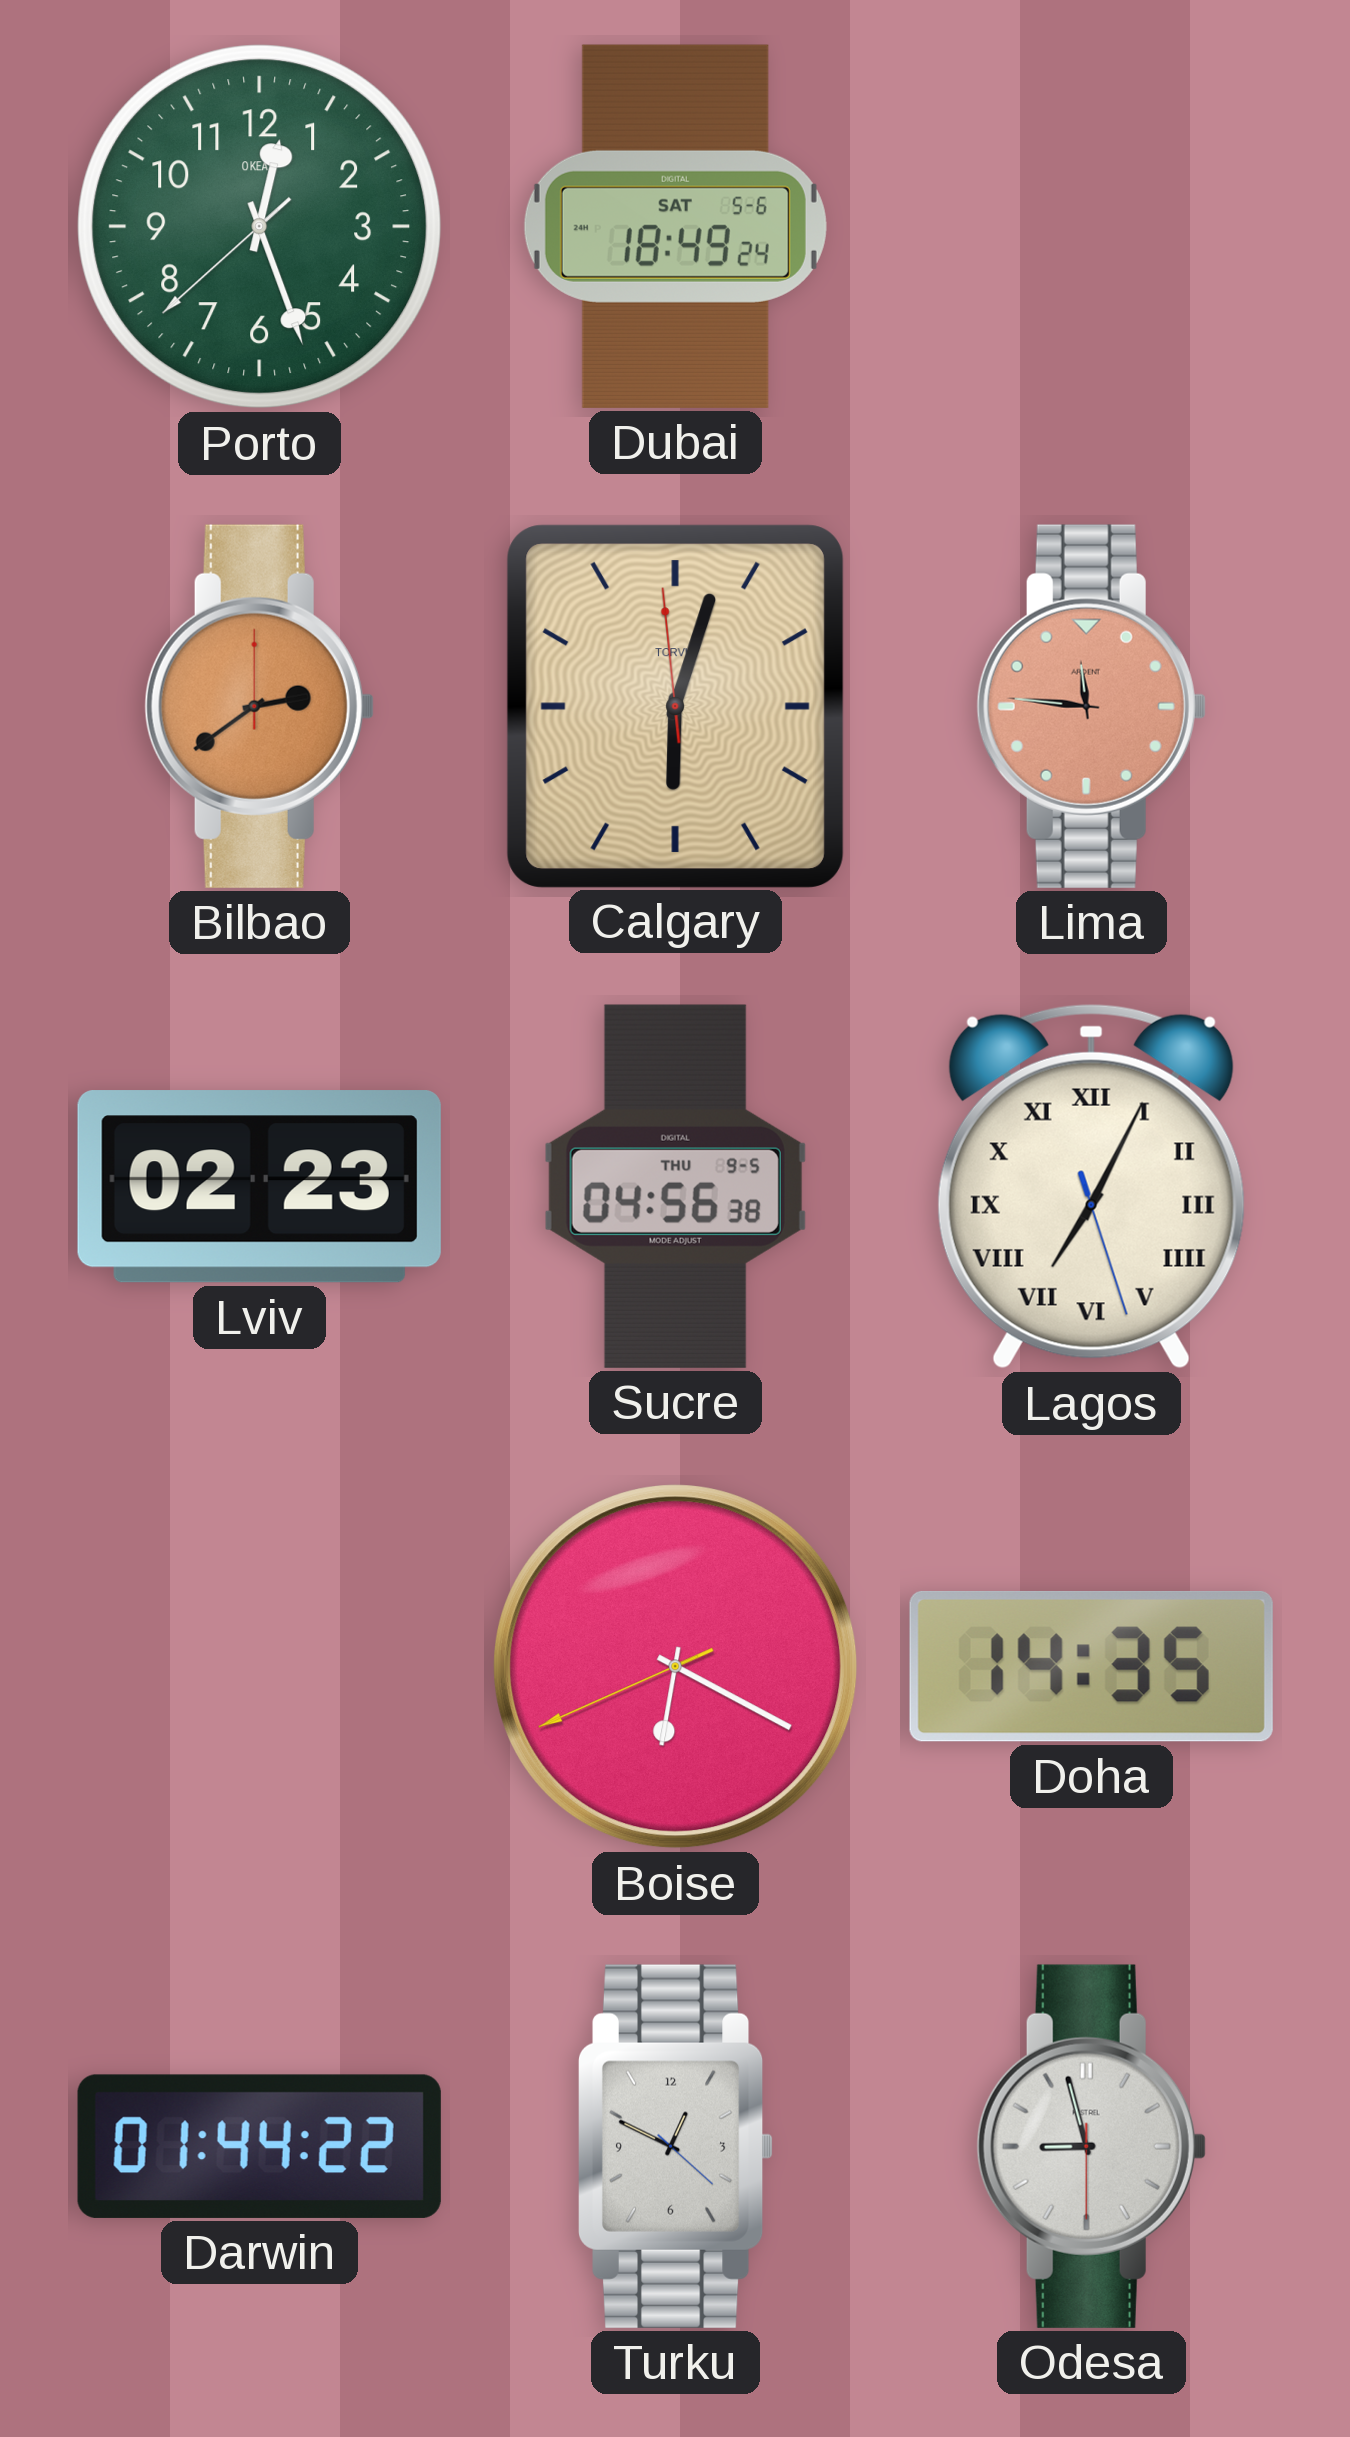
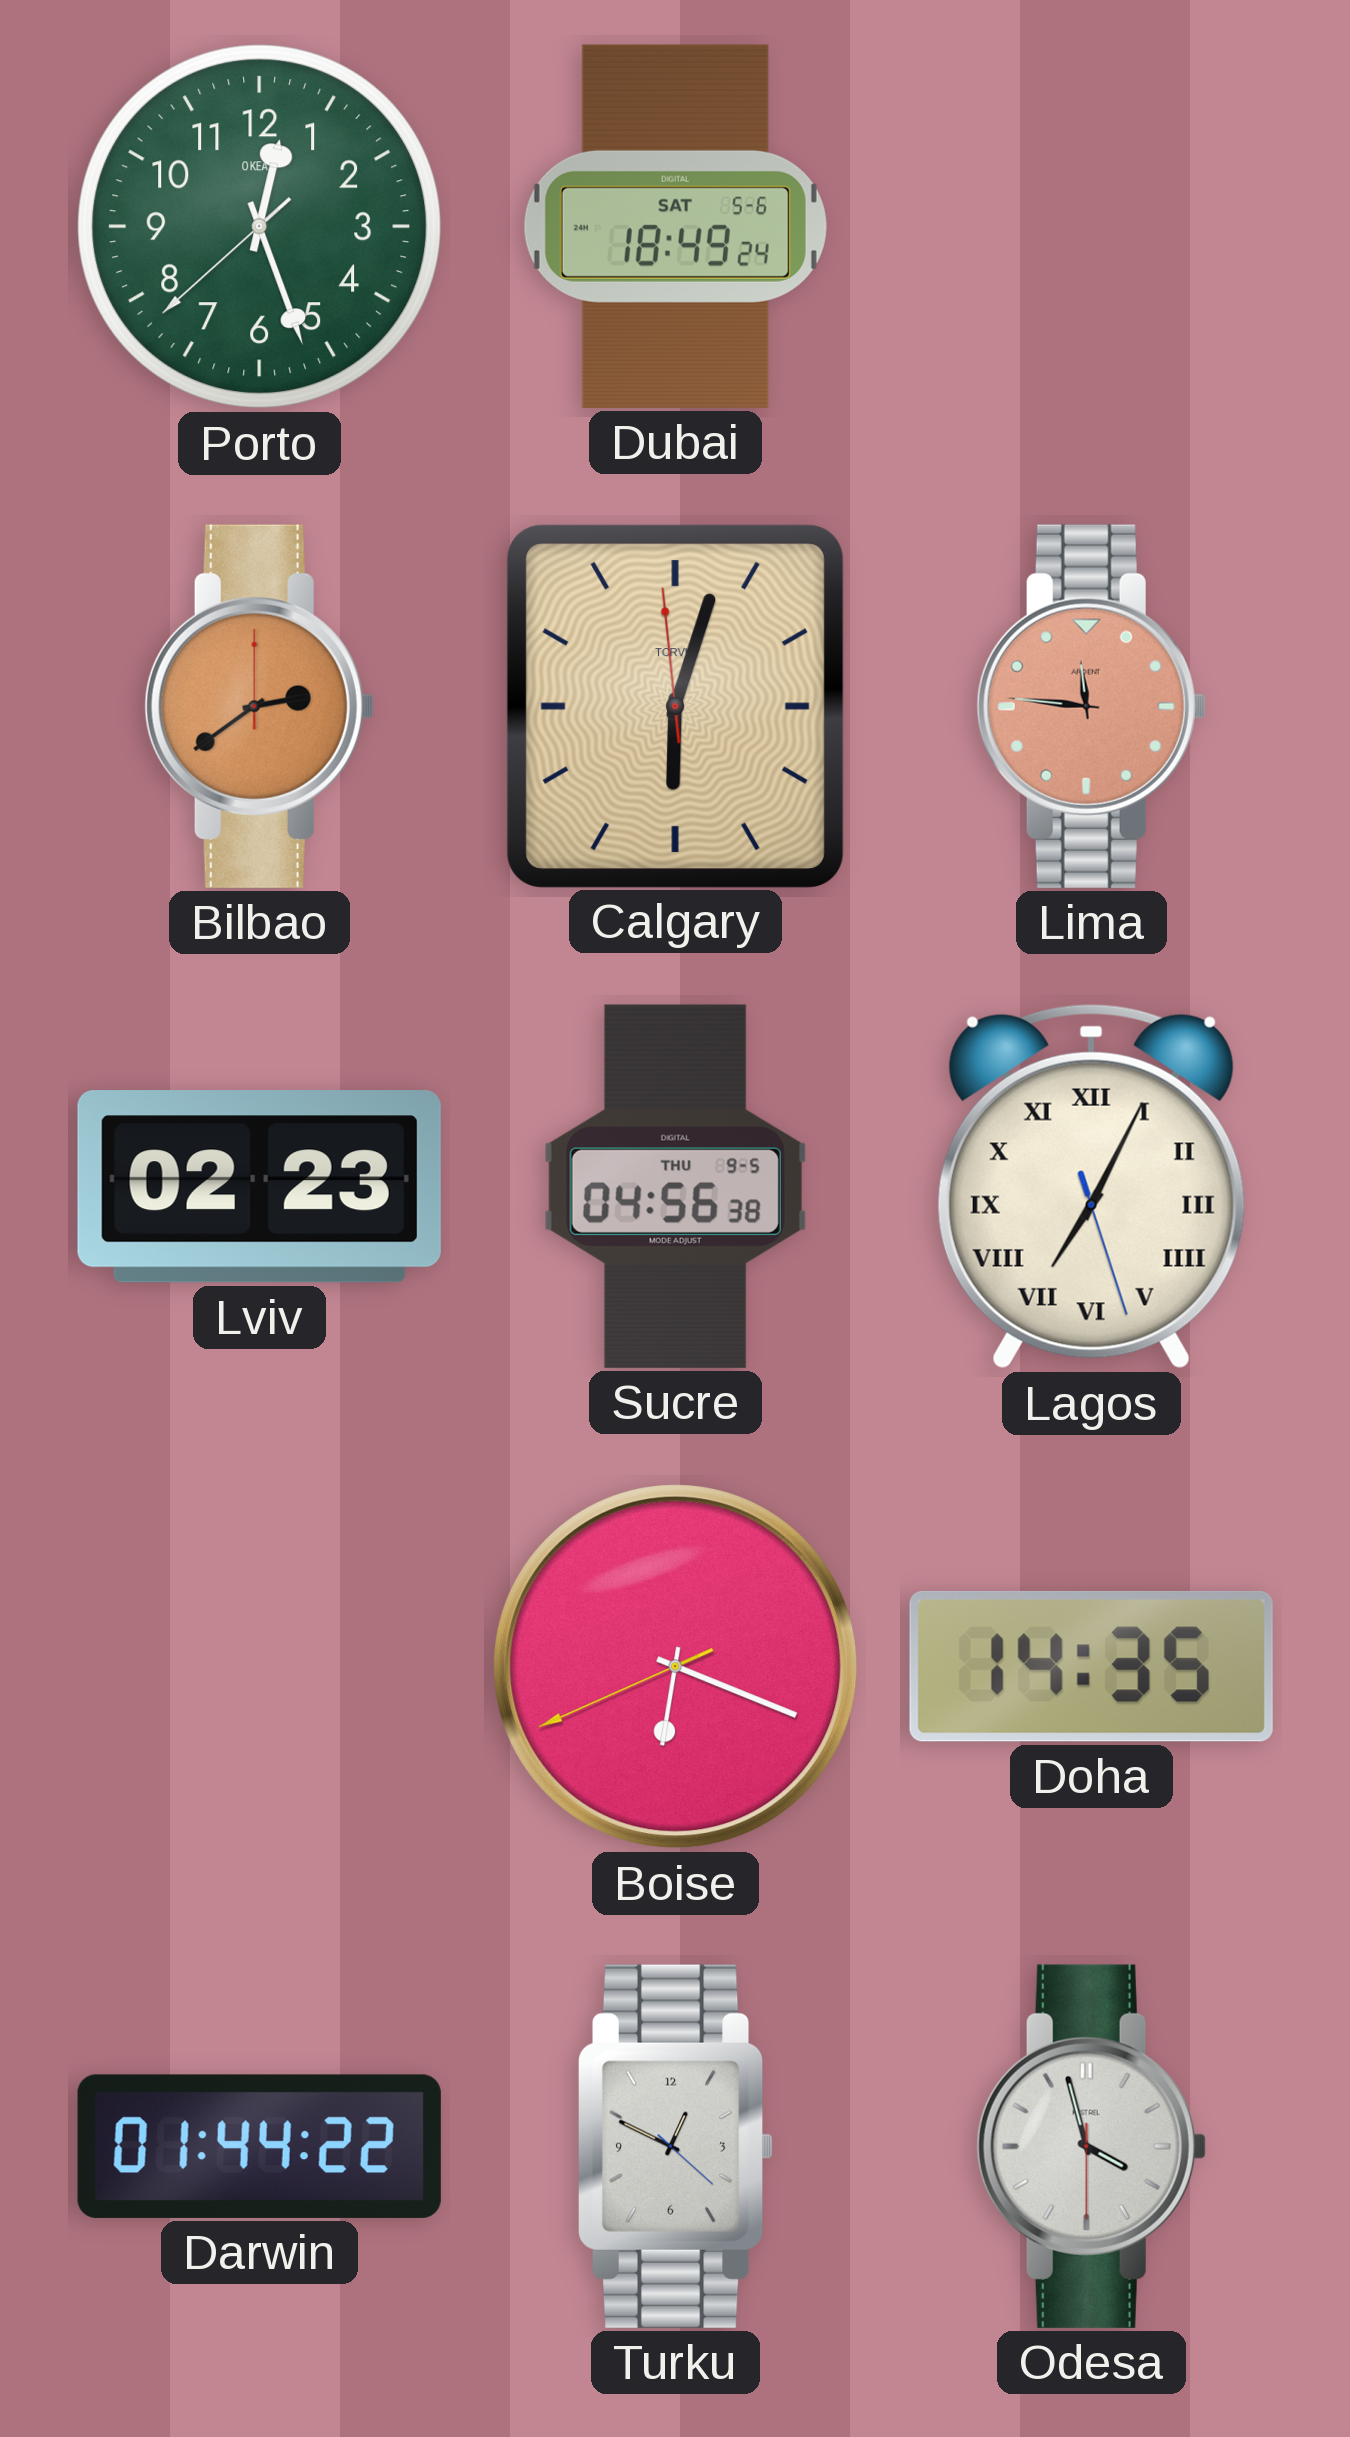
Boise: 6:19 -> 6:18
Odesa: 8:57 -> 3:57
